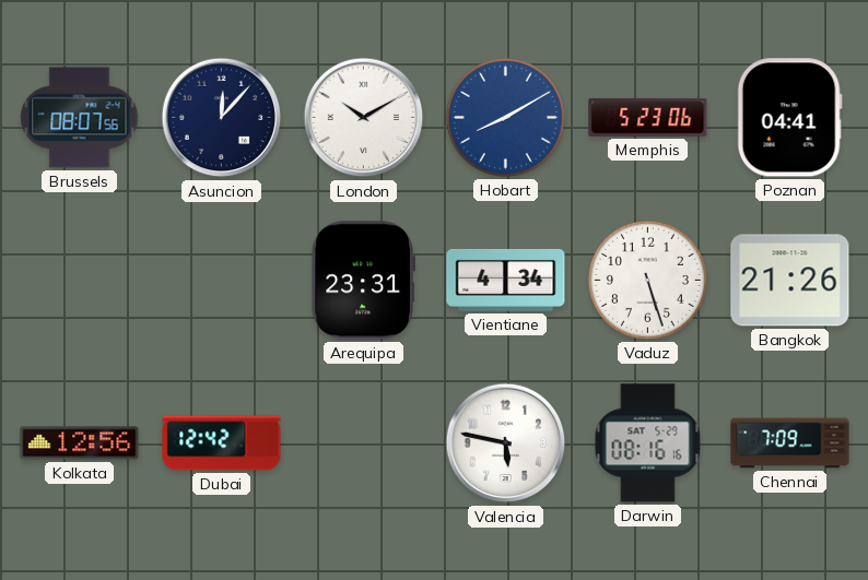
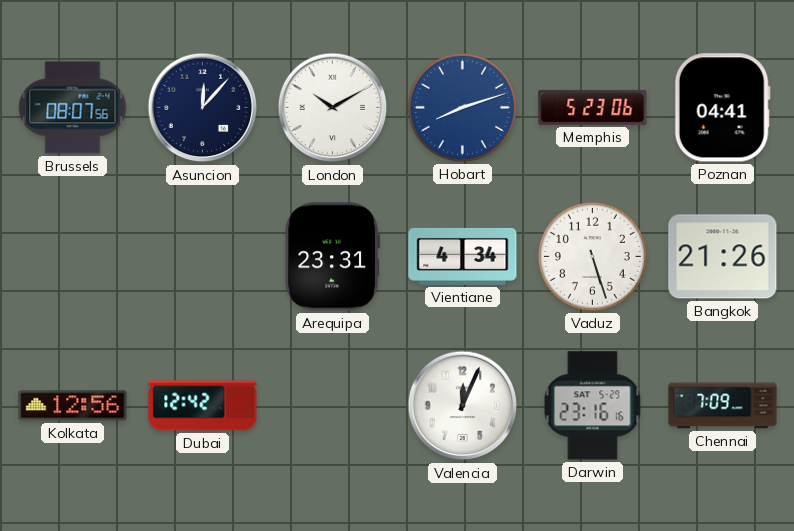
Hobart: 8:10 -> 8:12
Valencia: 5:47 -> 12:04
Darwin: 08:16 -> 23:16
